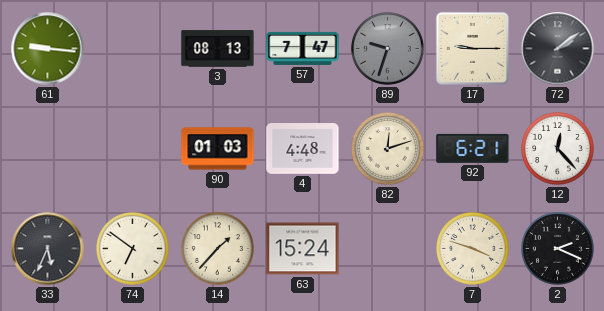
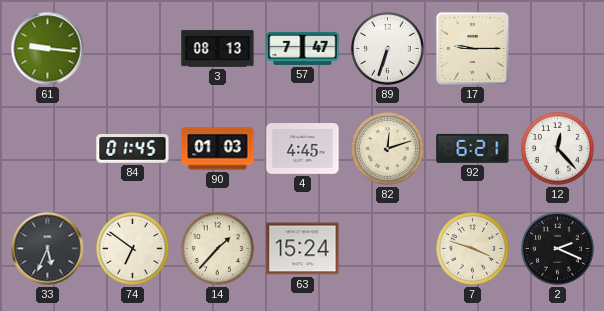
89: 9:33 -> 6:33
89 dial: grey -> white
72: 2:09 -> none
84: none -> 01:45
4: 4:48 -> 4:45
